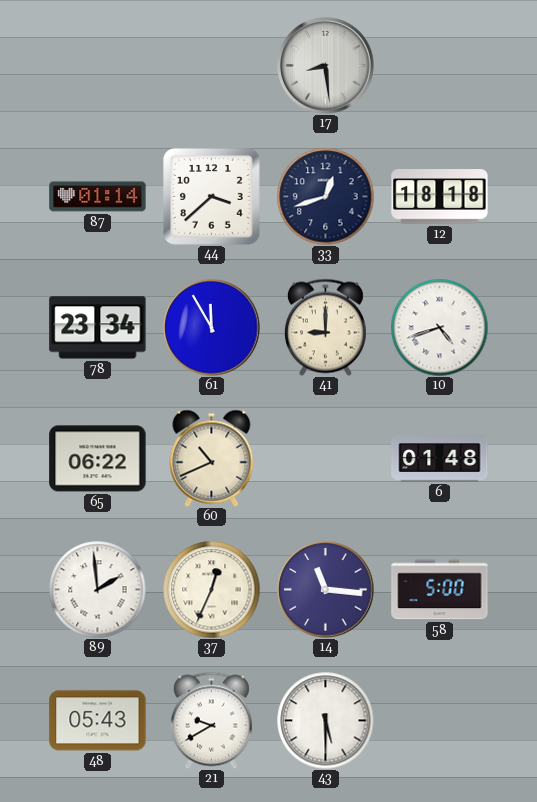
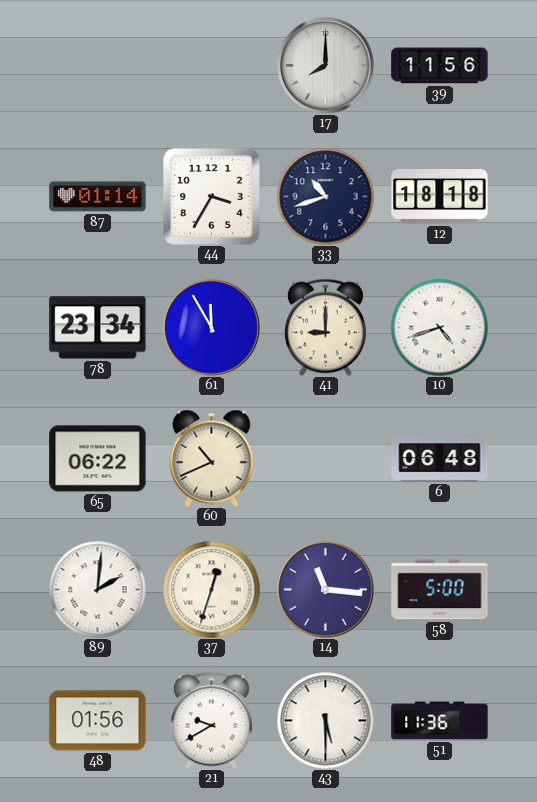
17: 8:29 -> 8:00
39: none -> 11:56
44: 3:38 -> 3:35
33: 12:42 -> 10:42
6: 01:48 -> 06:48
89: 1:59 -> 2:01
37: 12:34 -> 12:33
48: 05:43 -> 01:56
51: none -> 11:36
